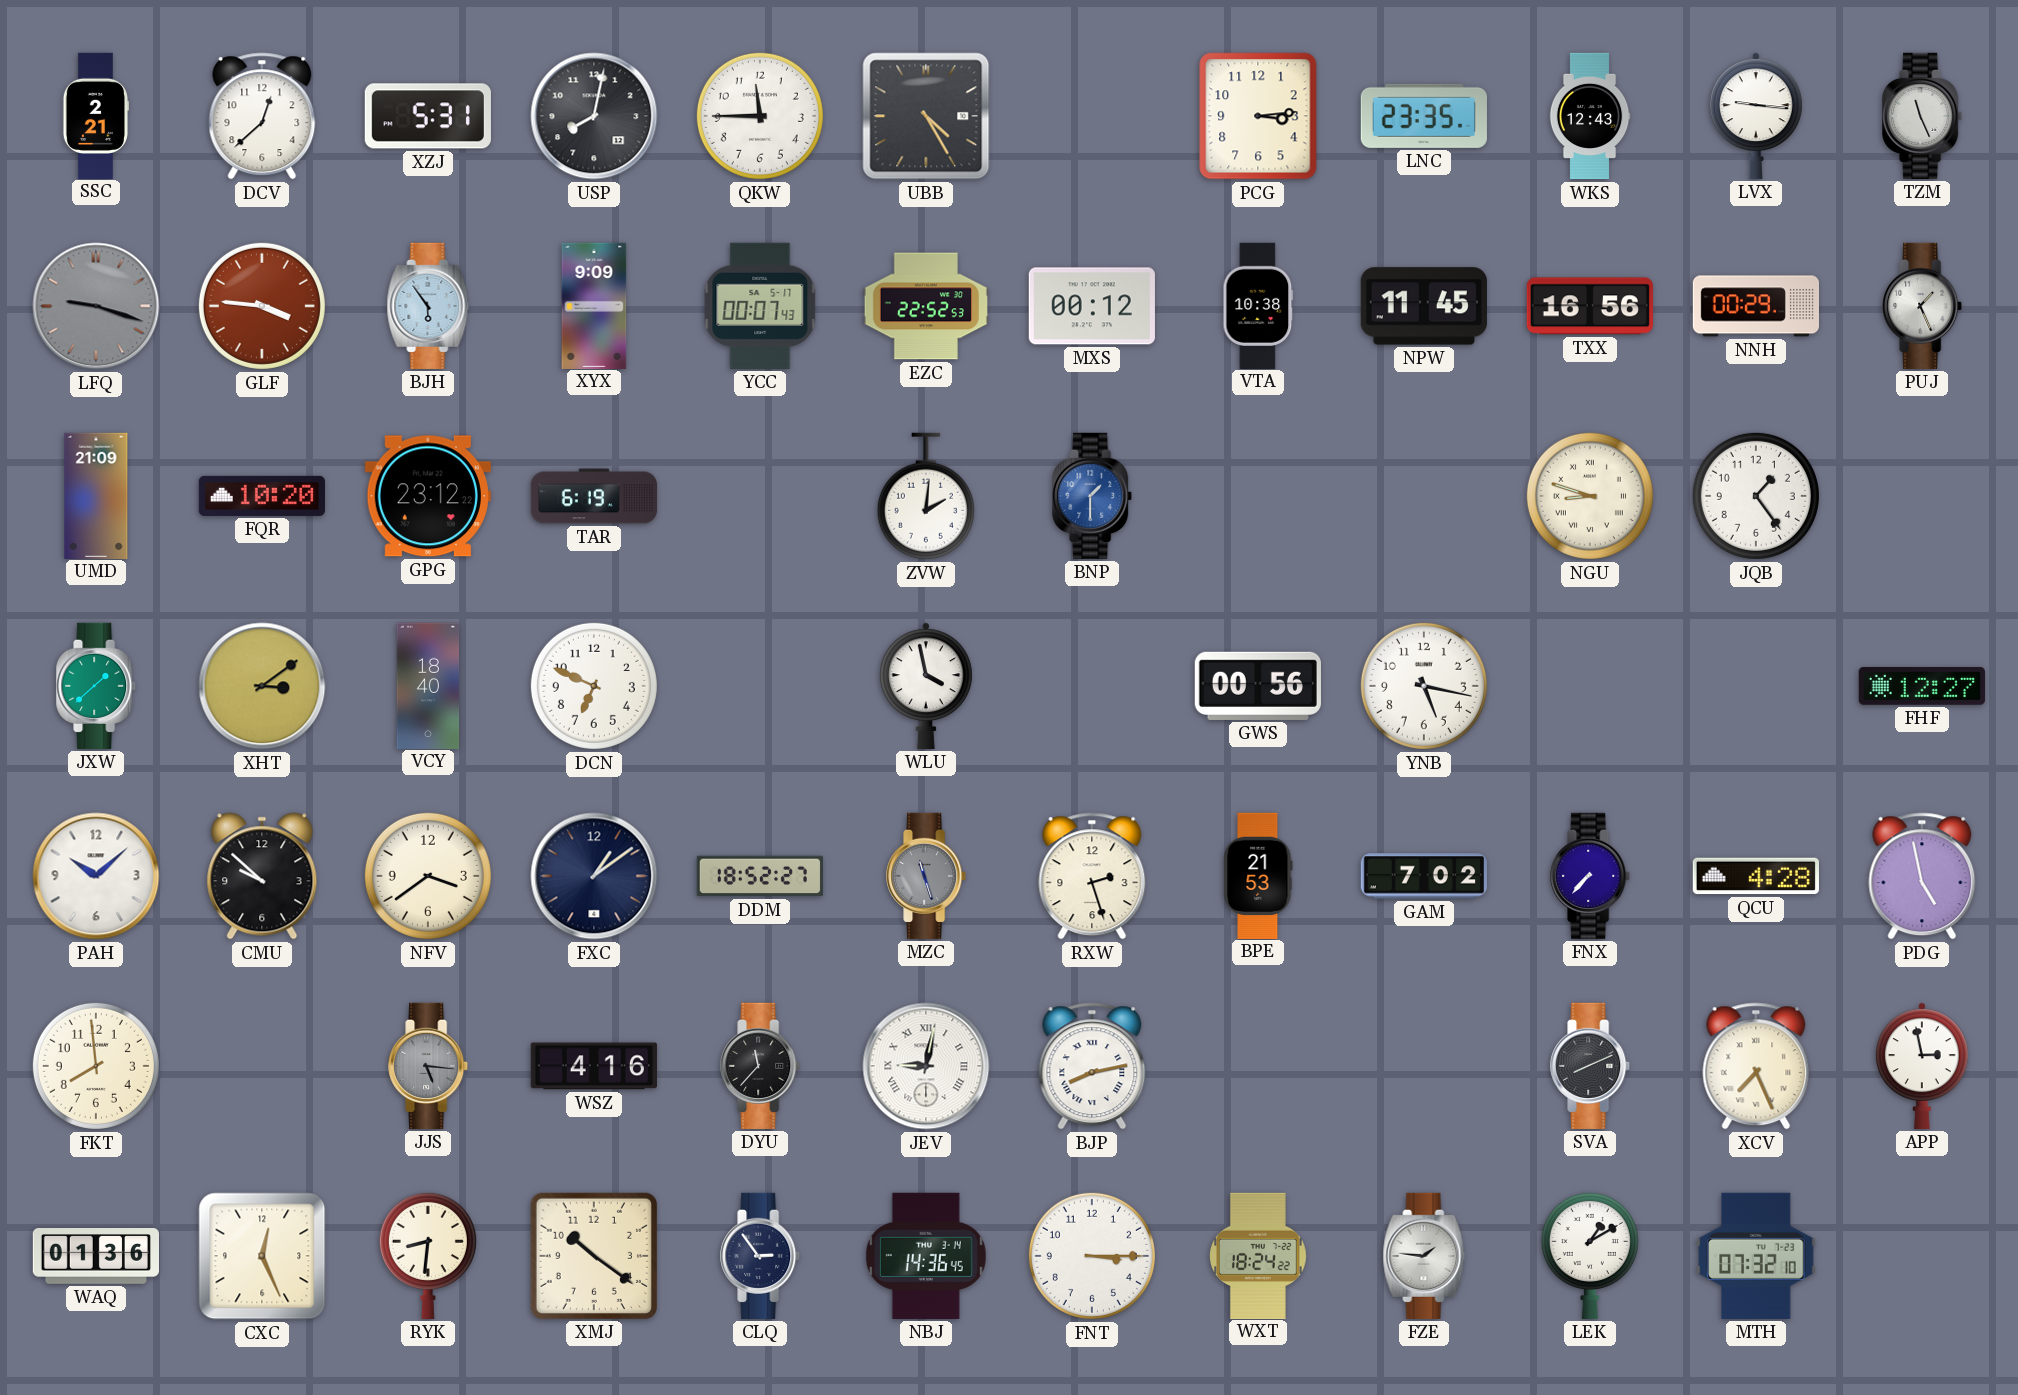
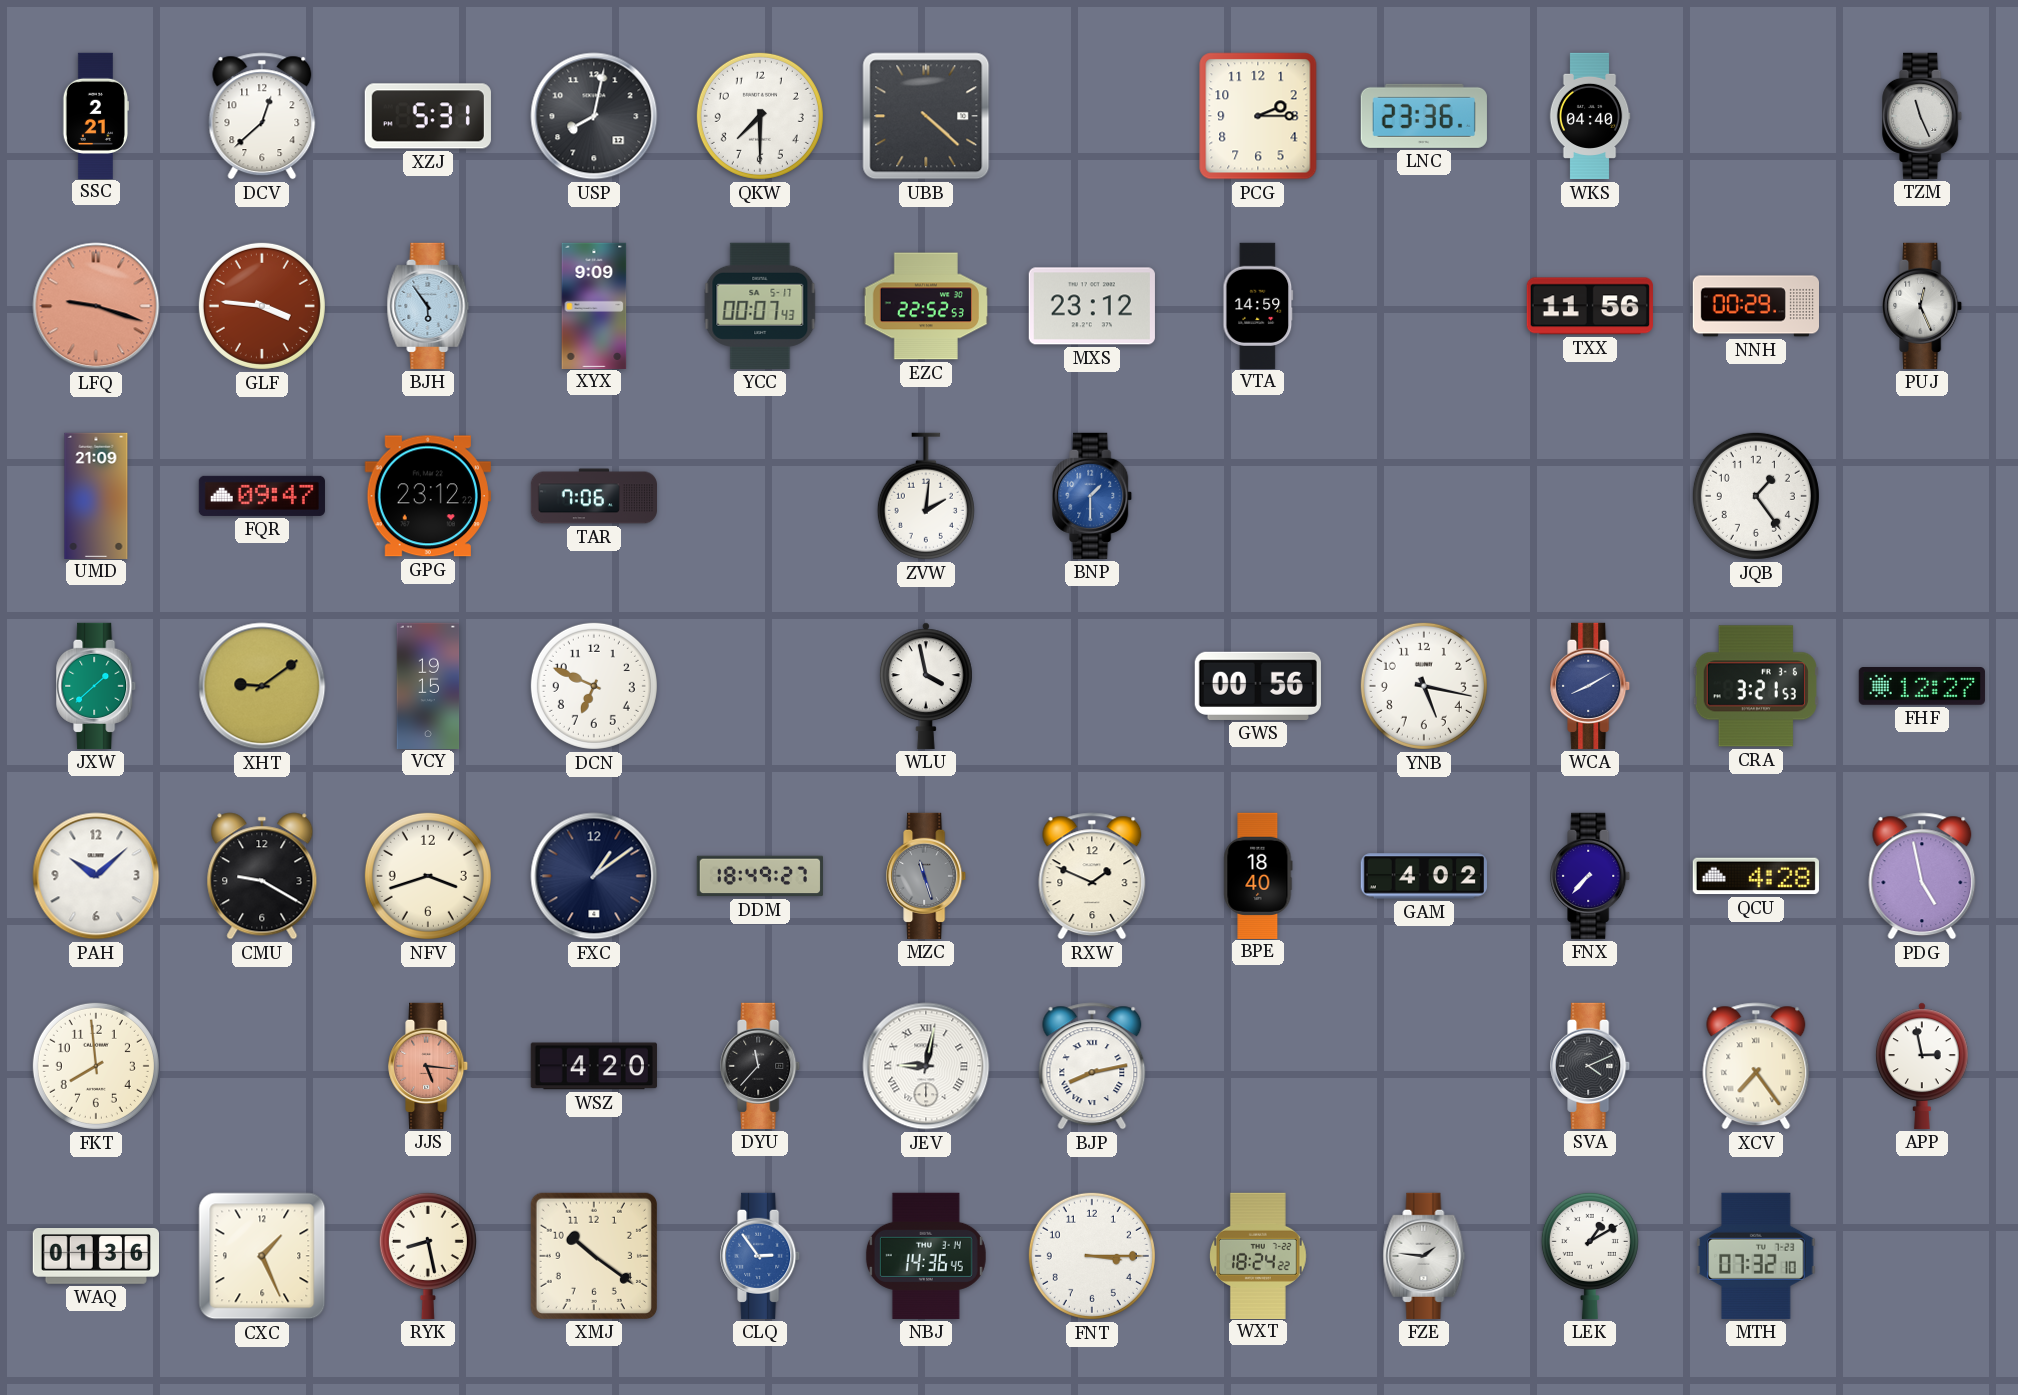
QKW: 11:45 -> 7:30
UBB: 4:25 -> 4:22
PCG: 3:14 -> 2:15
LNC: 23:35 -> 23:36
WKS: 12:43 -> 04:40
LVX: 9:16 -> none
LFQ dial: grey -> salmon
MXS: 00:12 -> 23:12
VTA: 10:38 -> 14:59
NPW: 11:45 -> none
TXX: 16:56 -> 11:56
PUJ: 1:26 -> 12:26
FQR: 10:20 -> 09:47
TAR: 6:19 -> 7:06
NGU: 8:48 -> none
XHT: 3:09 -> 9:09
VCY: 18:40 -> 19:15
WCA: none -> 8:10
CRA: none -> 3:21
CMU: 9:52 -> 9:20
NFV: 3:39 -> 3:42
DDM: 18:52 -> 18:49
RXW: 2:27 -> 1:49
BPE: 21:53 -> 18:40
GAM: 7:02 -> 4:02
JJS dial: grey -> salmon
WSZ: 4:16 -> 4:20
SVA: 8:11 -> 4:11
XCV: 7:26 -> 7:24
CXC: 12:26 -> 1:26
RYK: 8:31 -> 8:28
CLQ dial: navy -> blue
